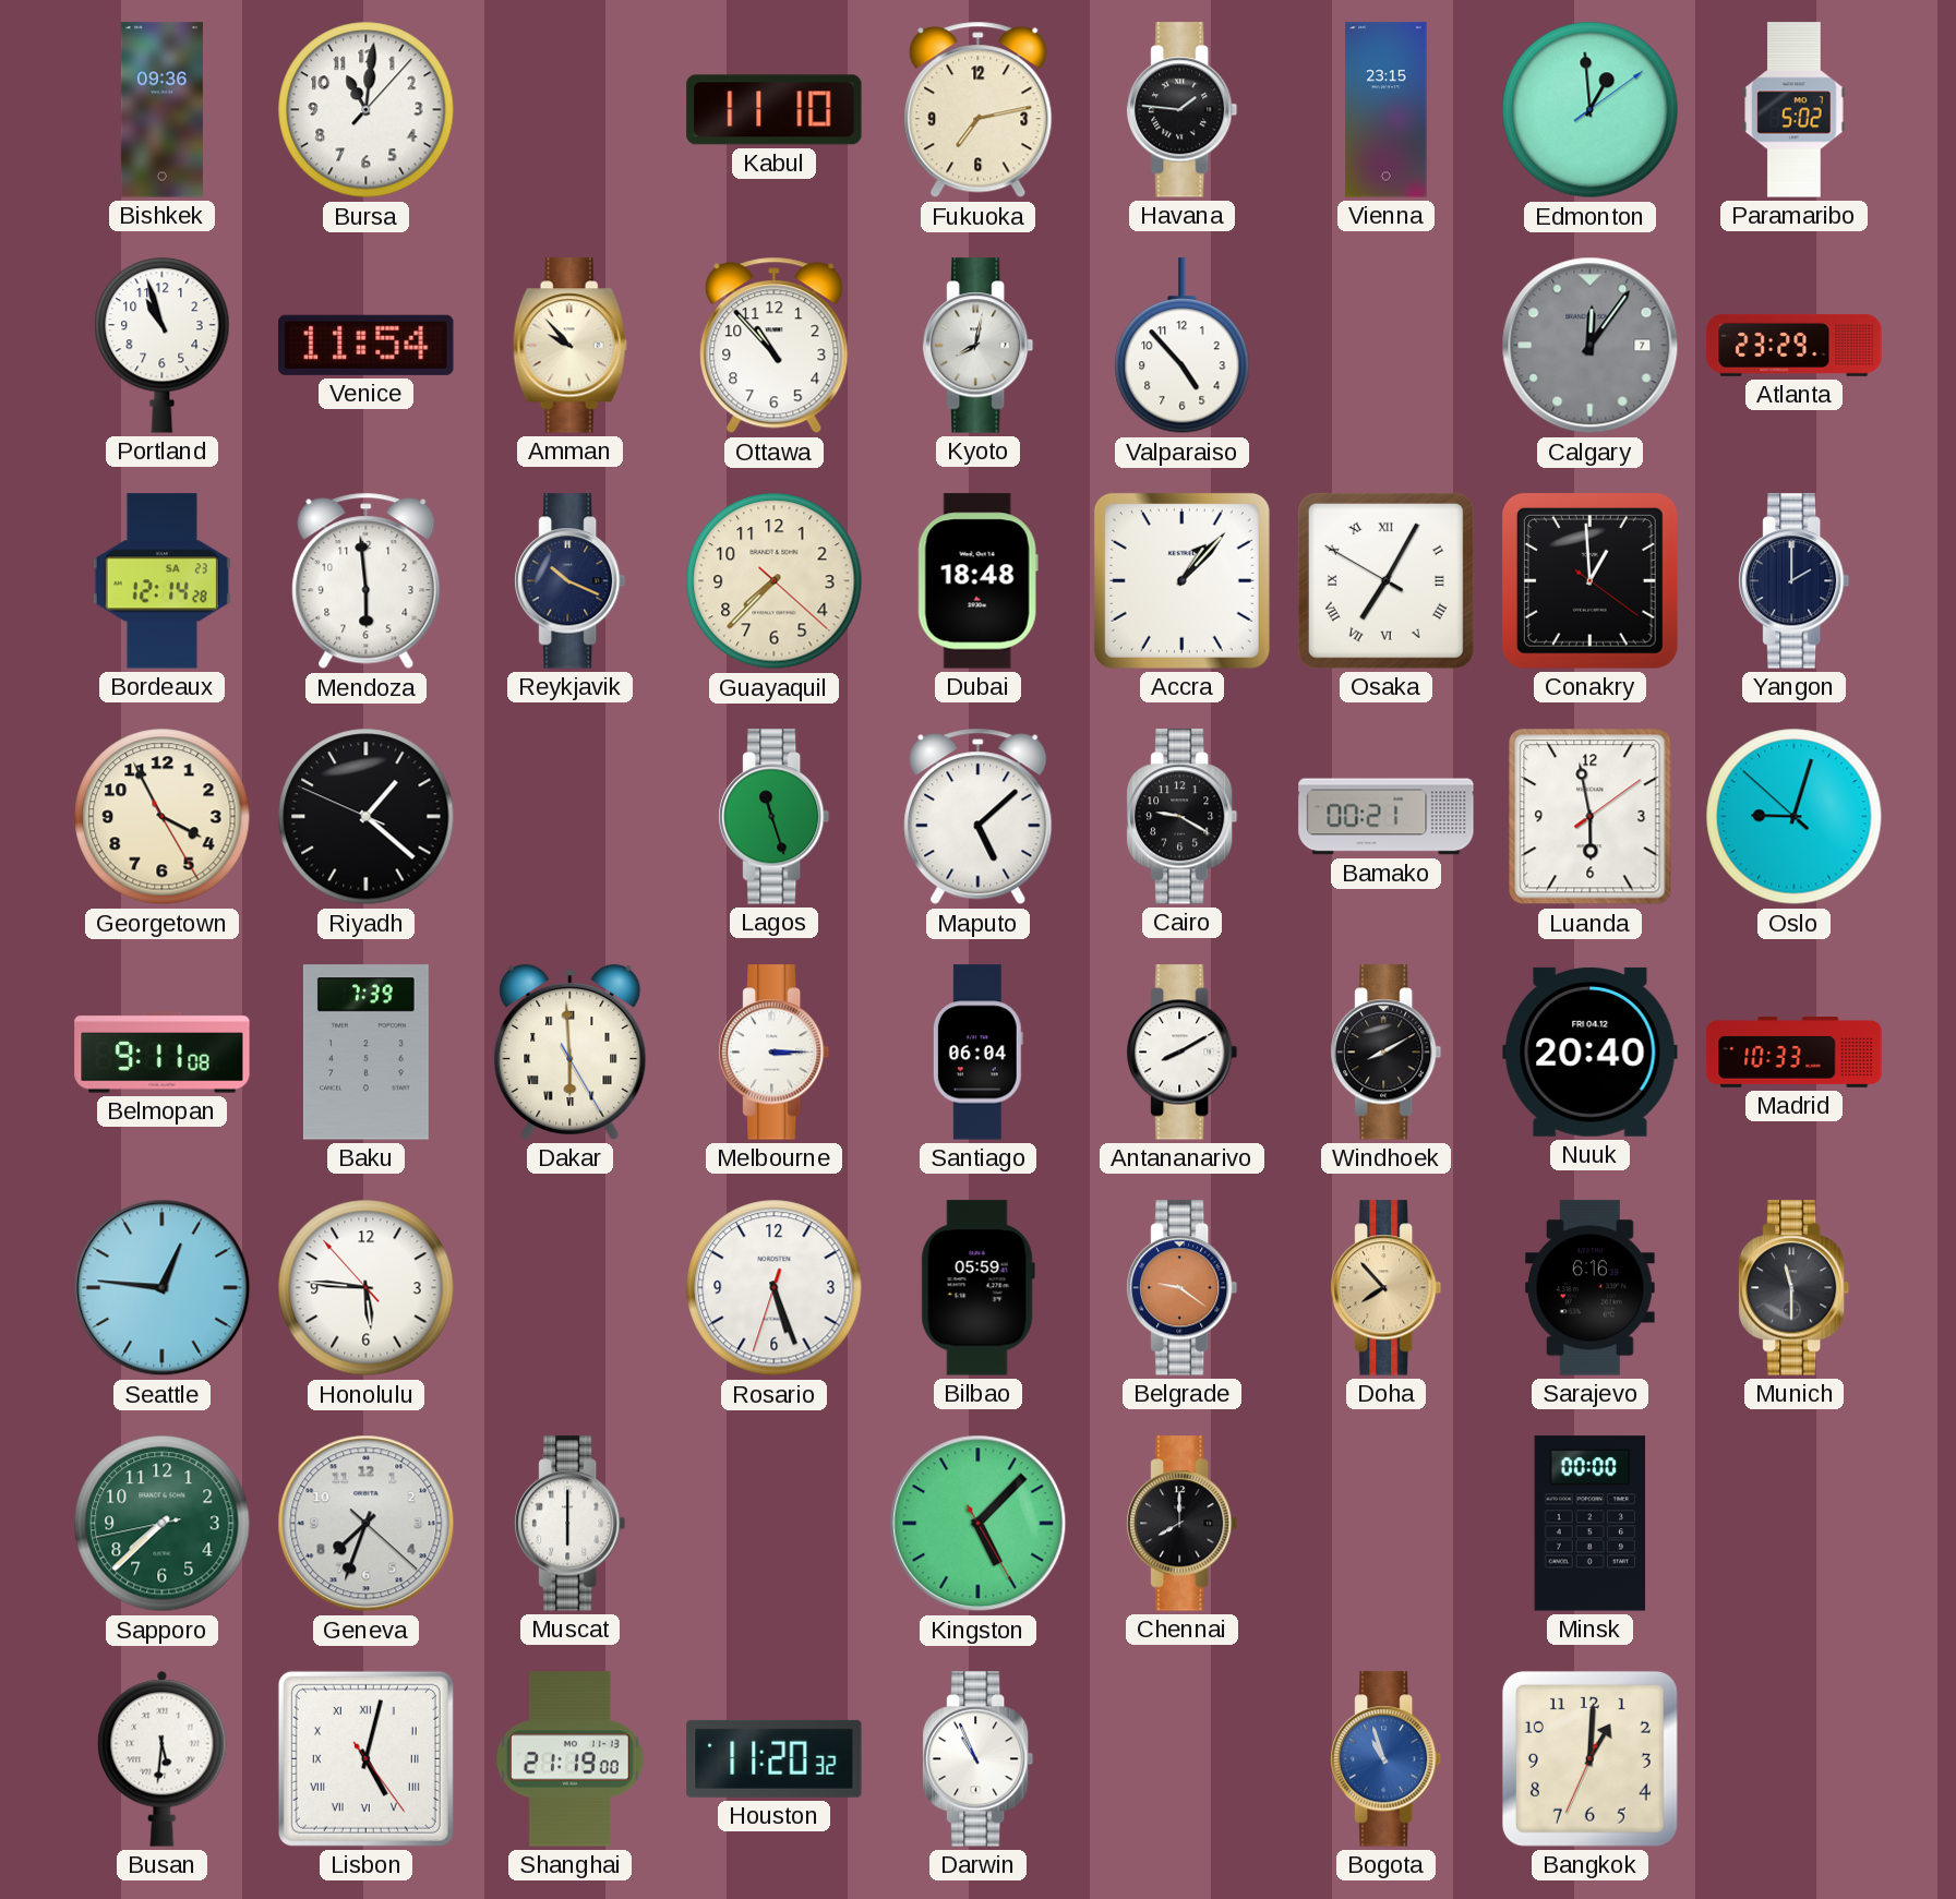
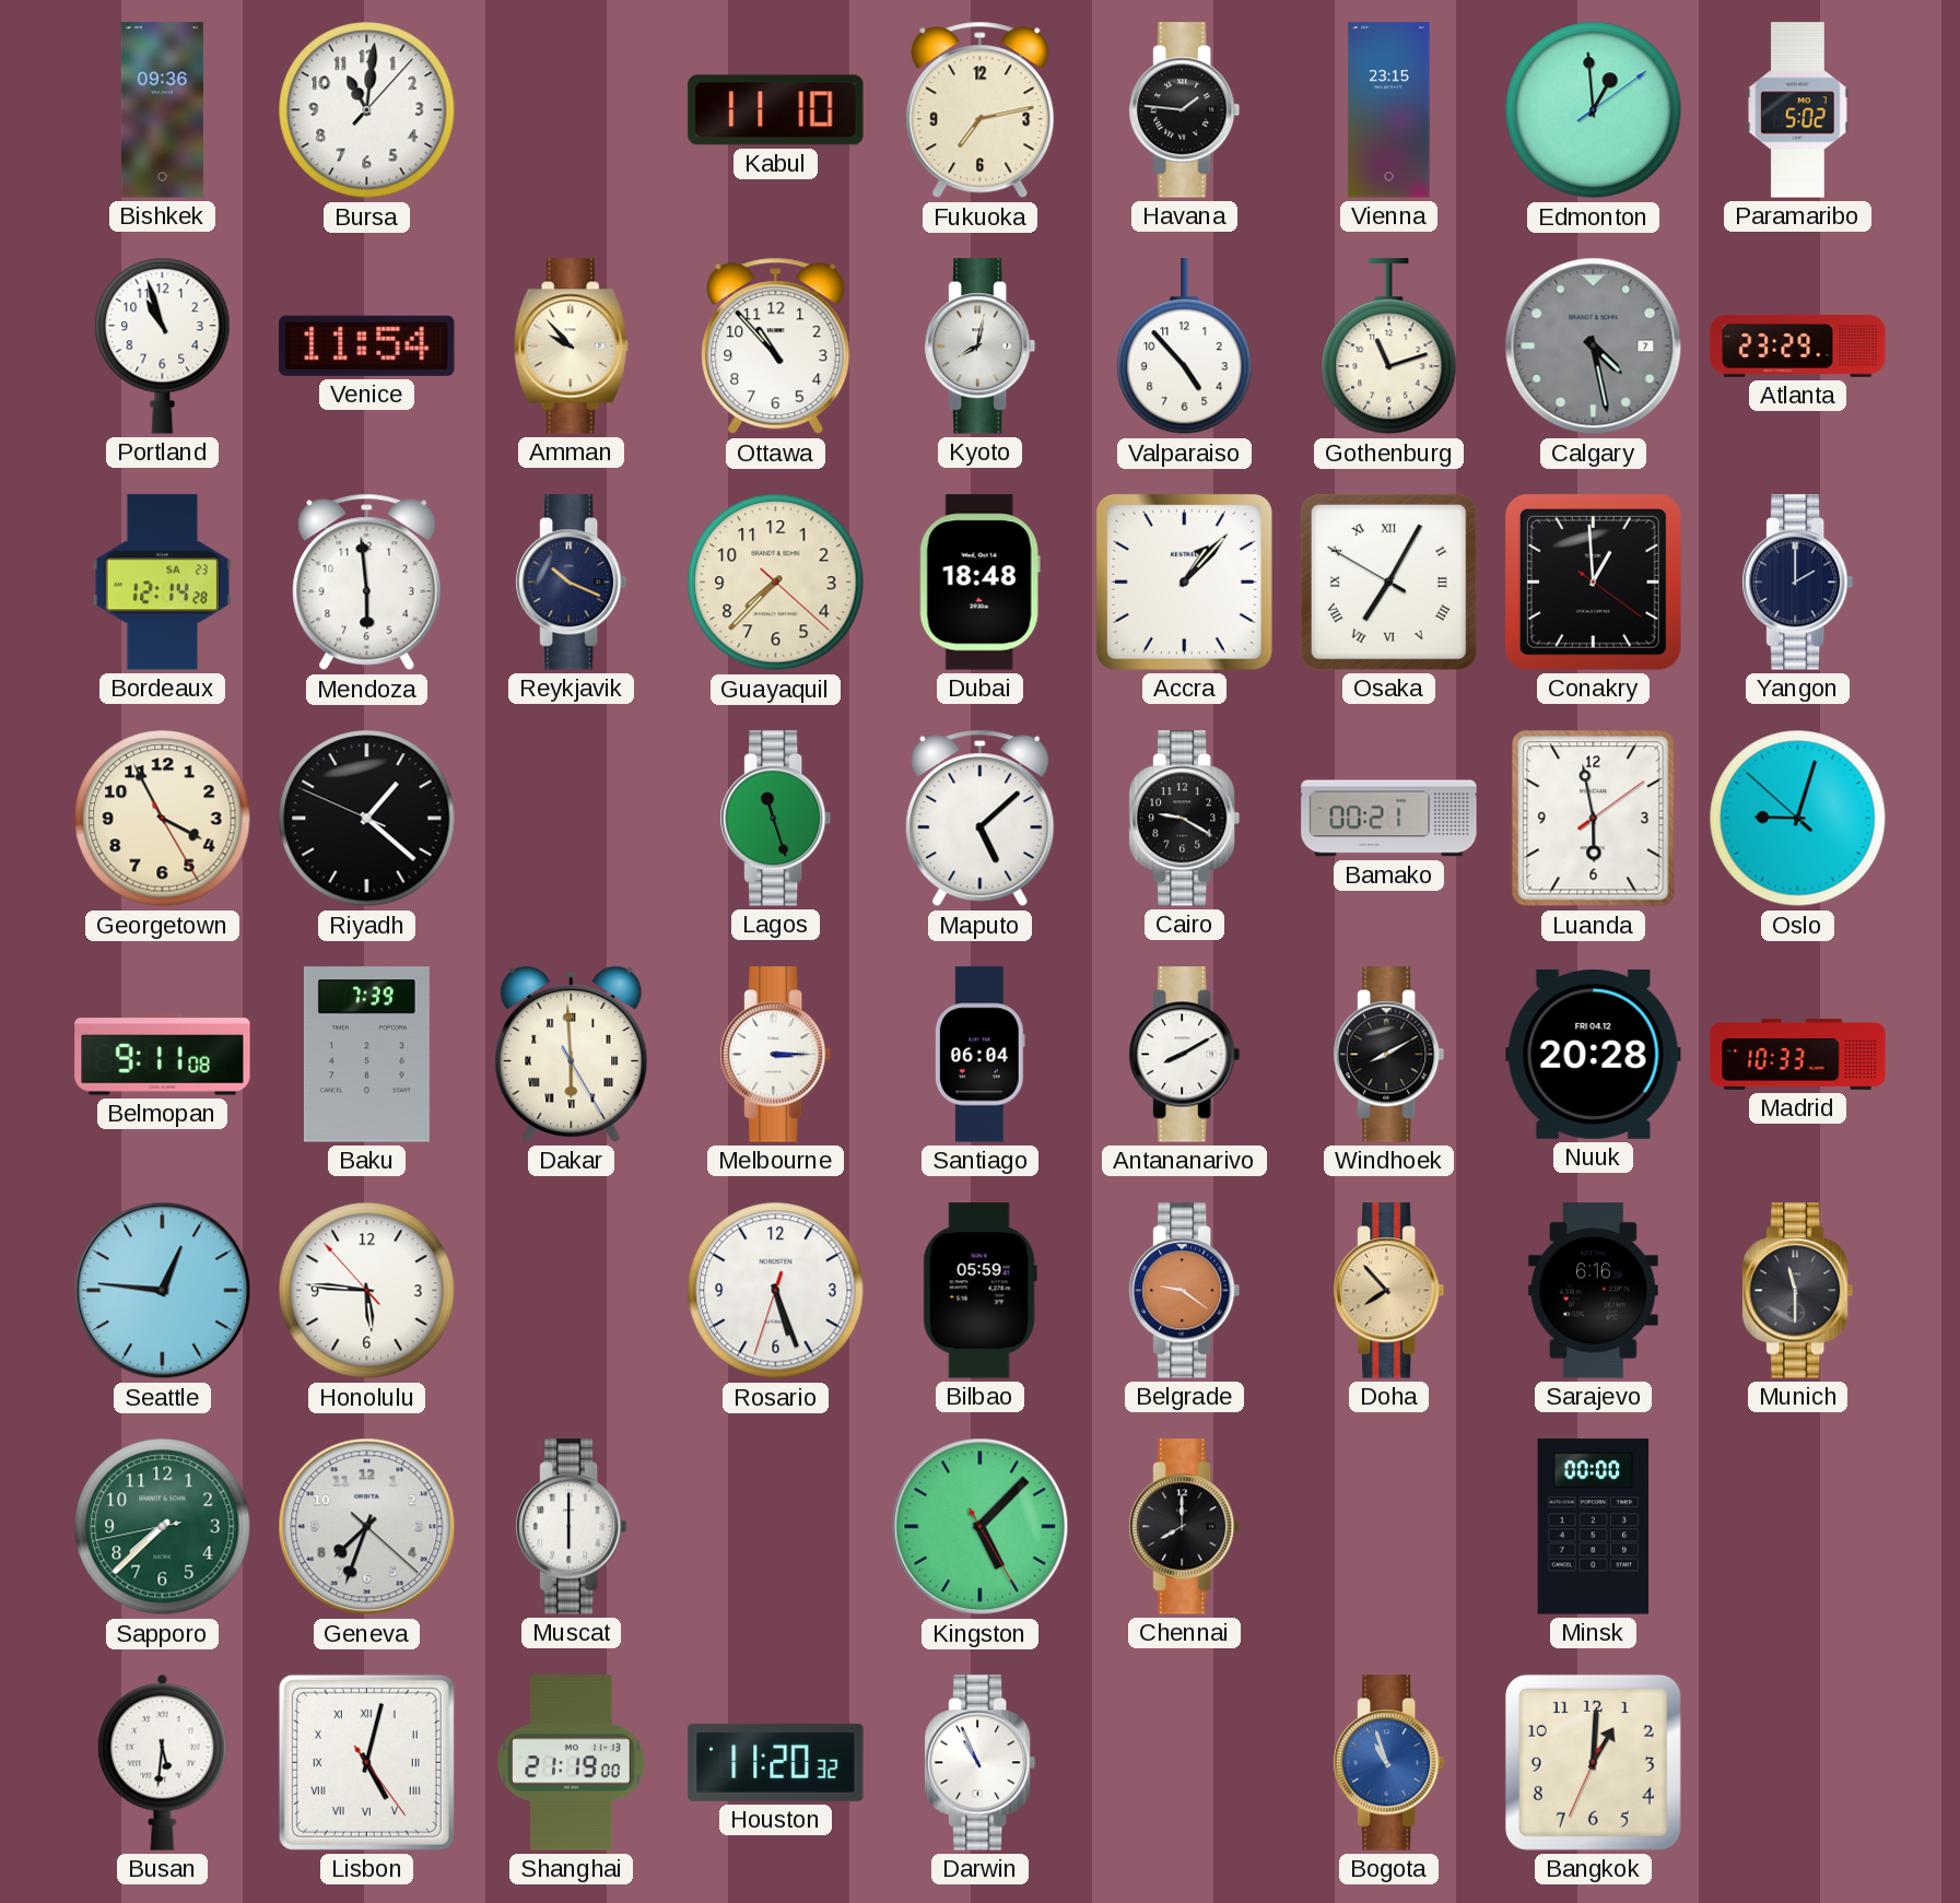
Gothenburg: none -> 11:12
Calgary: 12:06 -> 4:28
Nuuk: 20:40 -> 20:28
